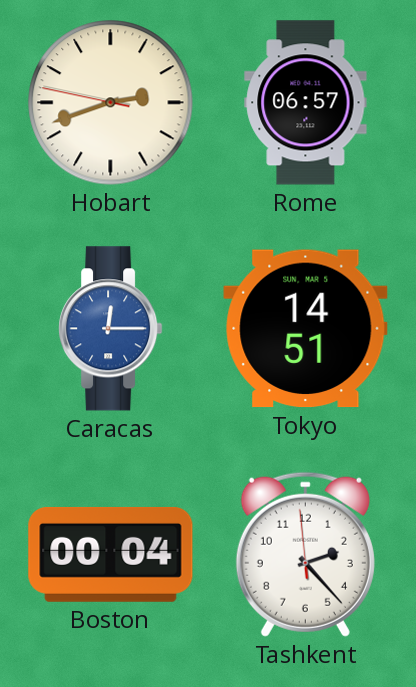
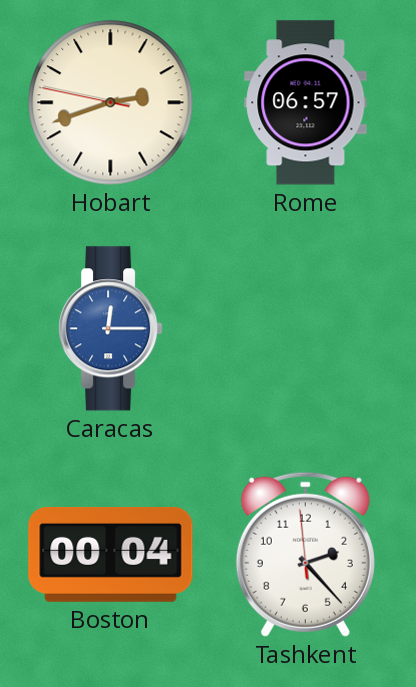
Tokyo: 14:51 -> none
